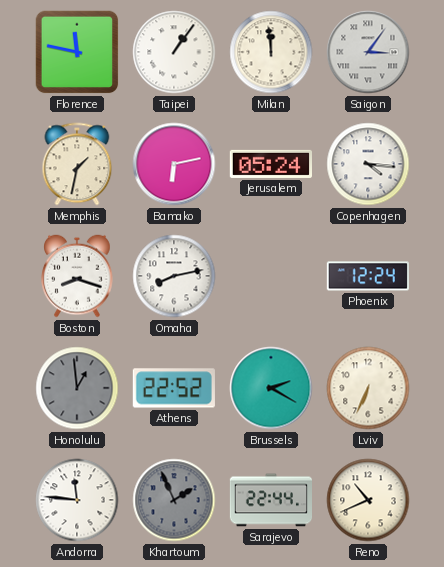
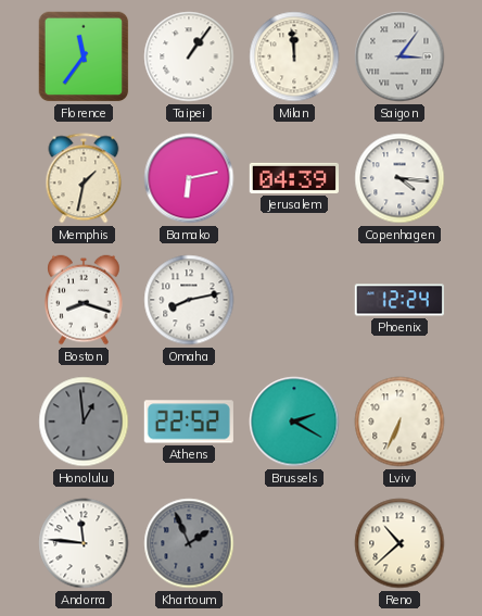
Florence: 11:47 -> 11:36
Jerusalem: 05:24 -> 04:39
Sarajevo: 22:44 -> none
Reno: 10:41 -> 10:38
